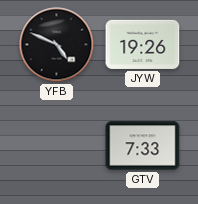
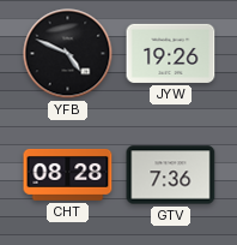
CHT: none -> 08:28
GTV: 7:33 -> 7:36
